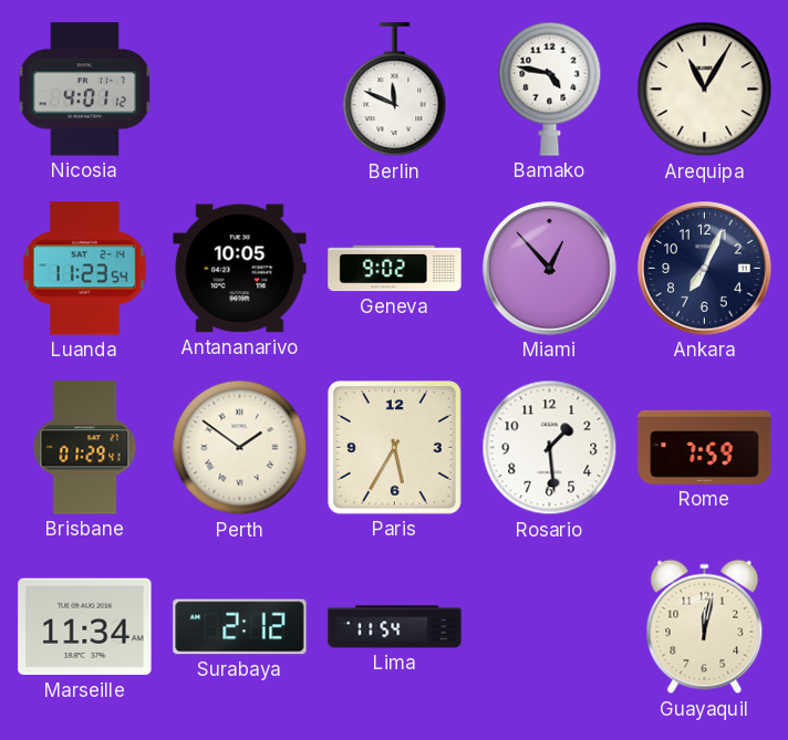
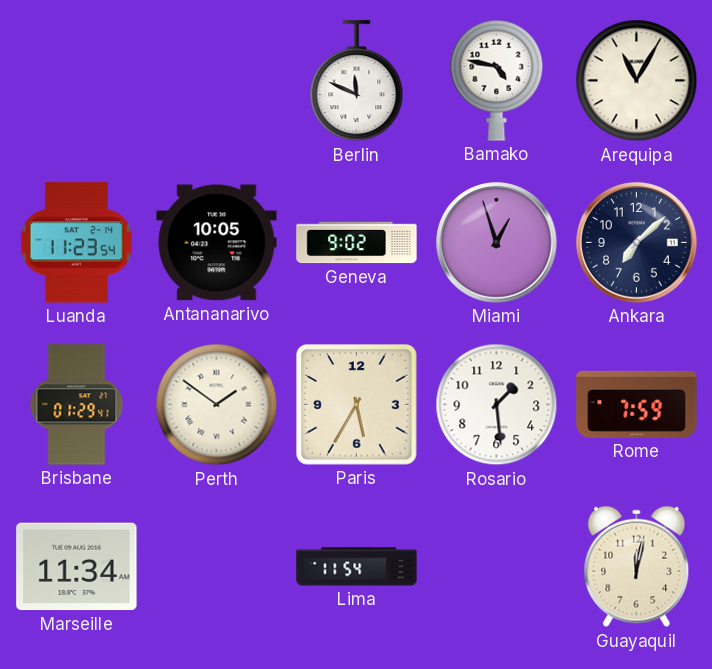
Nicosia: 4:01 -> none
Miami: 12:53 -> 12:57
Ankara: 7:04 -> 7:08
Surabaya: 2:12 -> none
